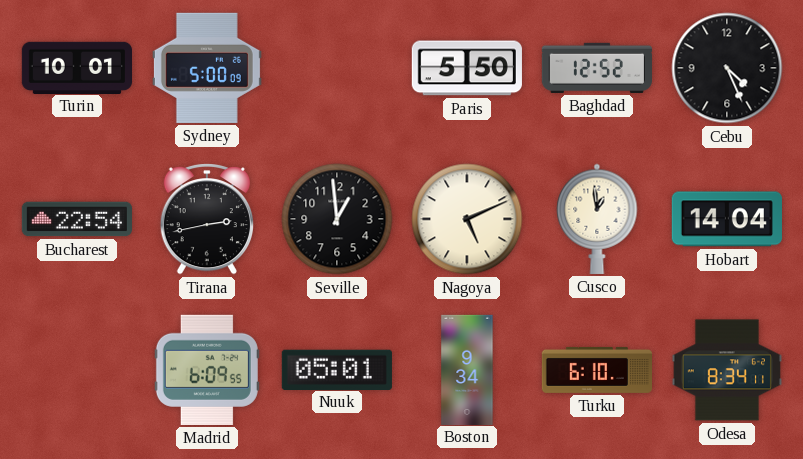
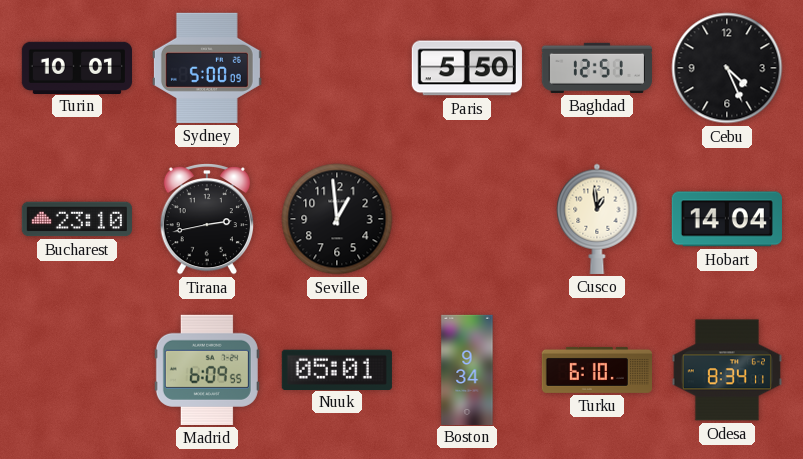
Baghdad: 12:52 -> 12:51
Bucharest: 22:54 -> 23:10
Nagoya: 5:11 -> none
